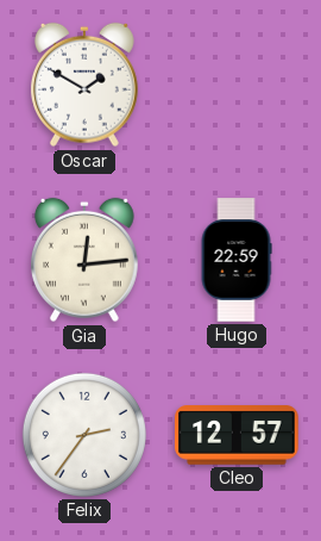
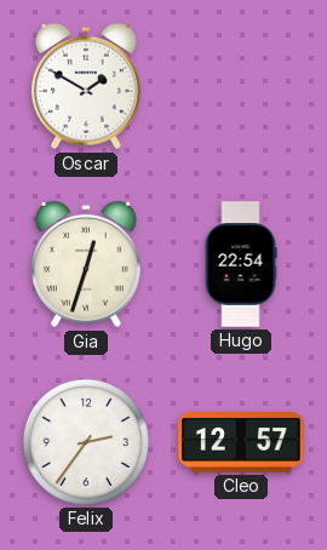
Gia: 12:14 -> 12:33
Hugo: 22:59 -> 22:54
